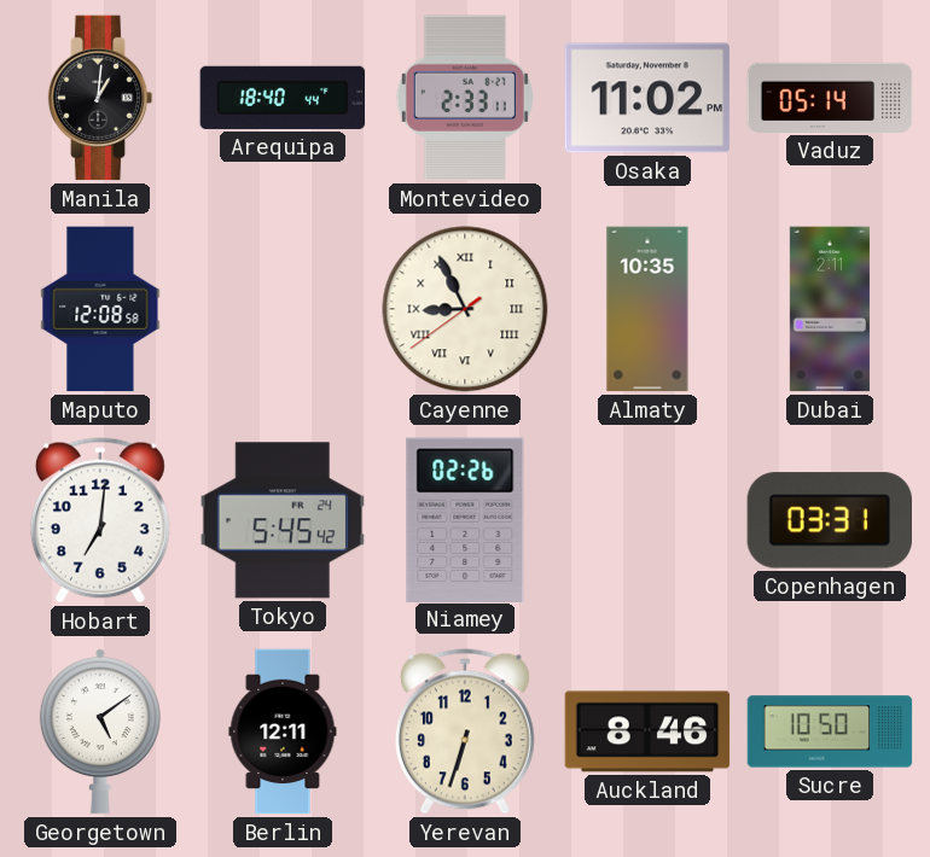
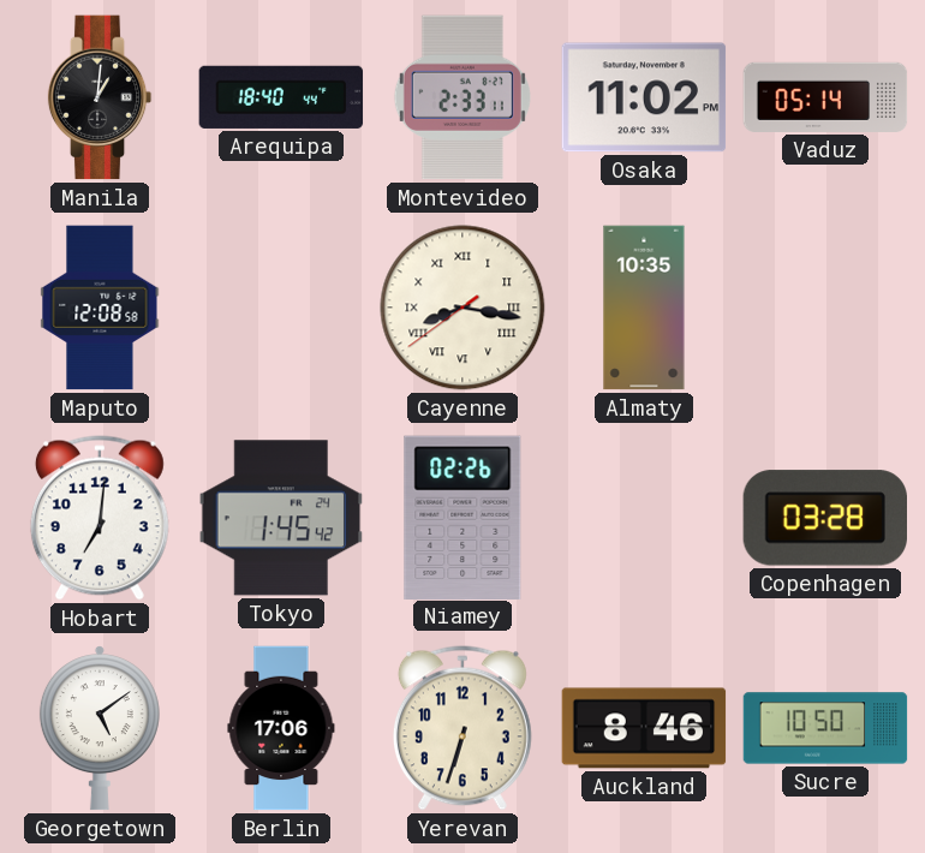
Cayenne: 8:55 -> 8:16
Dubai: 2:11 -> none
Tokyo: 5:45 -> 1:45
Copenhagen: 03:31 -> 03:28
Berlin: 12:11 -> 17:06
